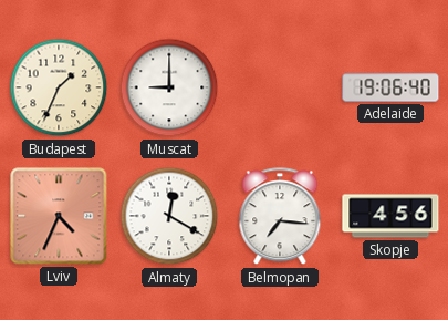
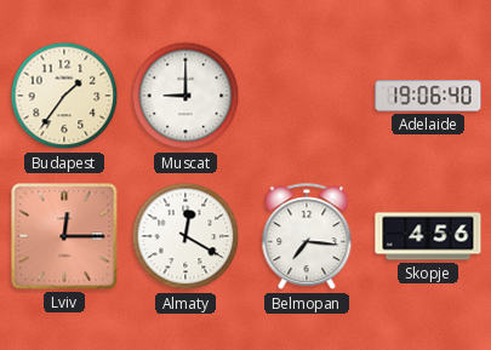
Budapest: 1:34 -> 1:36
Lviv: 4:34 -> 12:15
